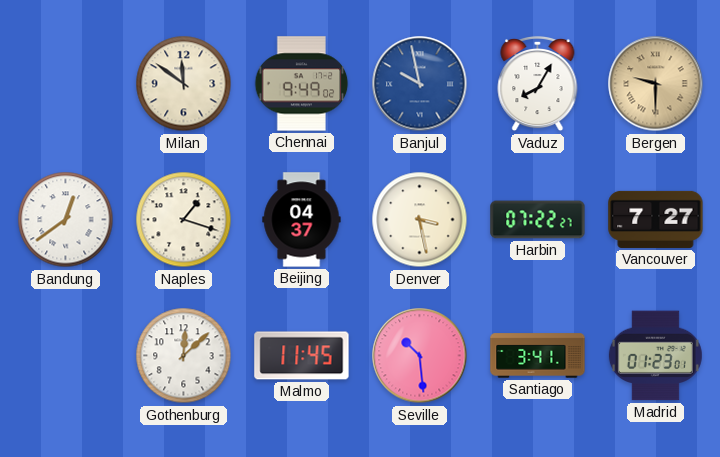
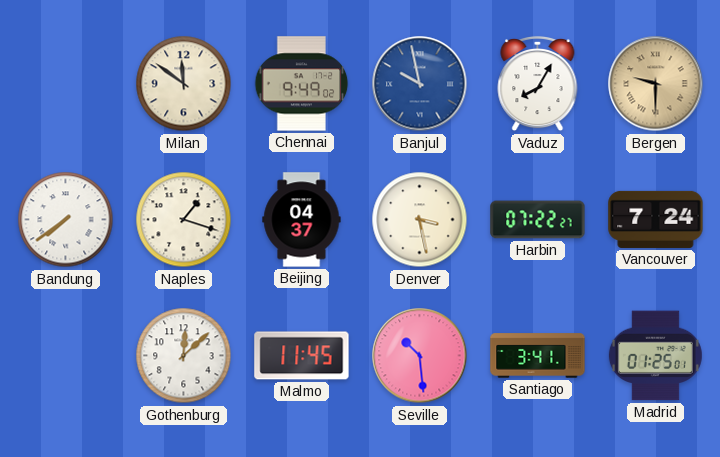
Bandung: 12:39 -> 7:39
Vancouver: 7:27 -> 7:24
Madrid: 01:23 -> 01:25
